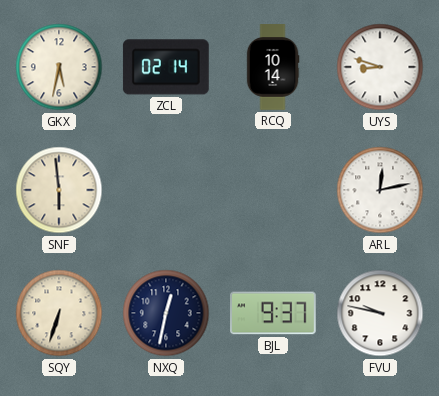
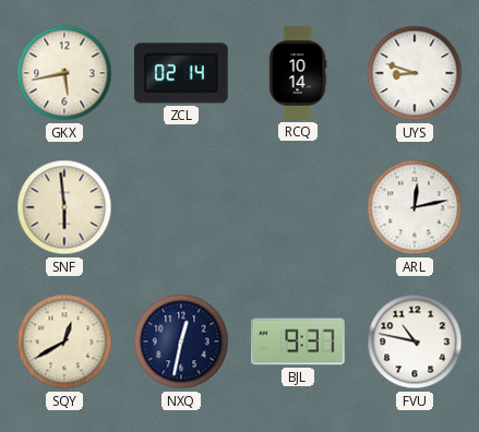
GKX: 5:32 -> 5:43
SQY: 6:33 -> 12:40
FVU: 9:47 -> 10:47
